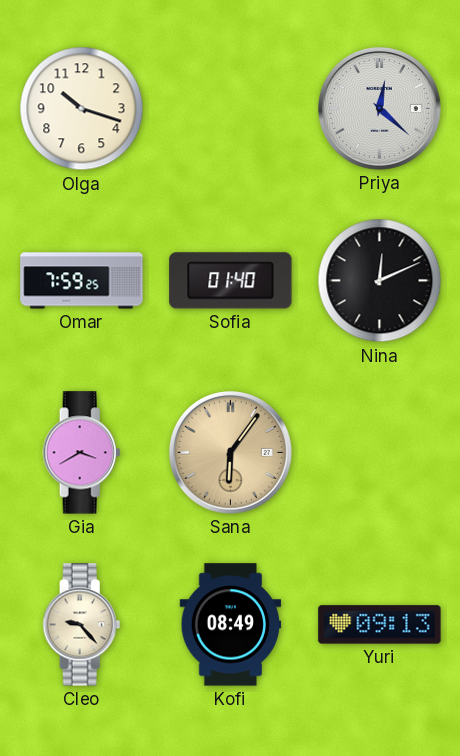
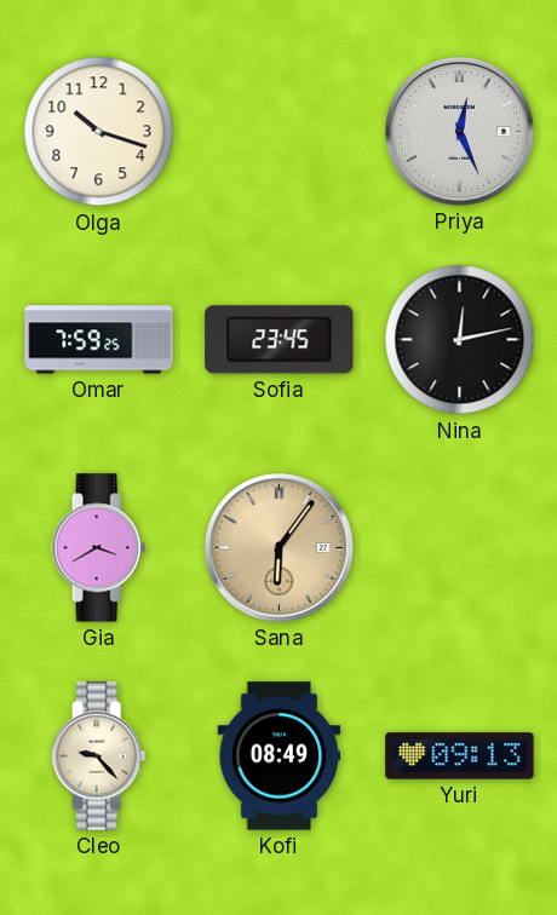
Priya: 12:22 -> 12:26
Sofia: 01:40 -> 23:45
Nina: 12:11 -> 12:13
